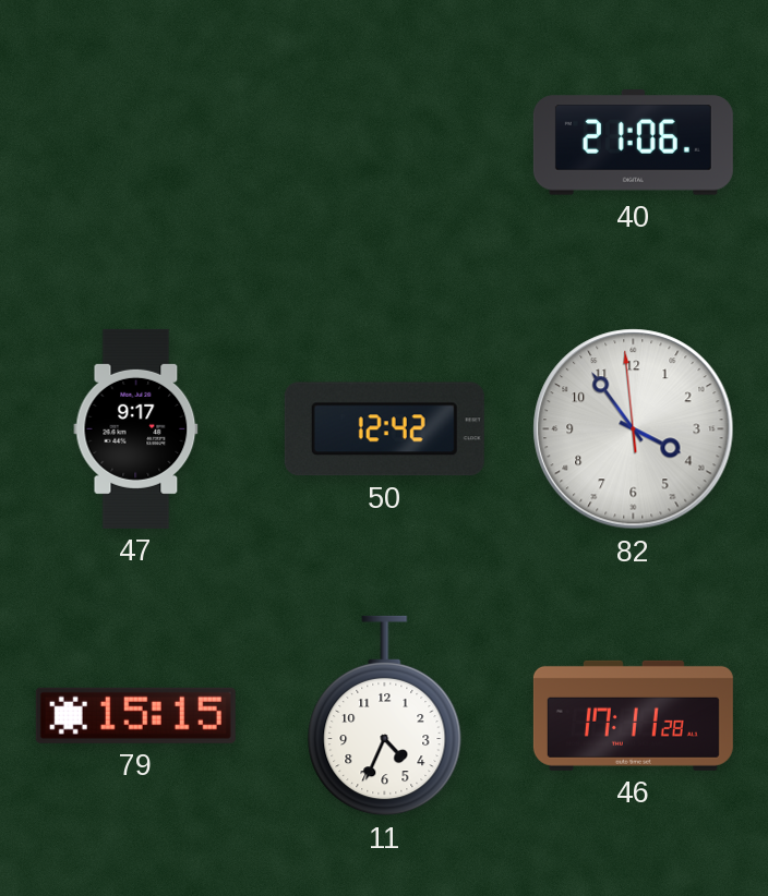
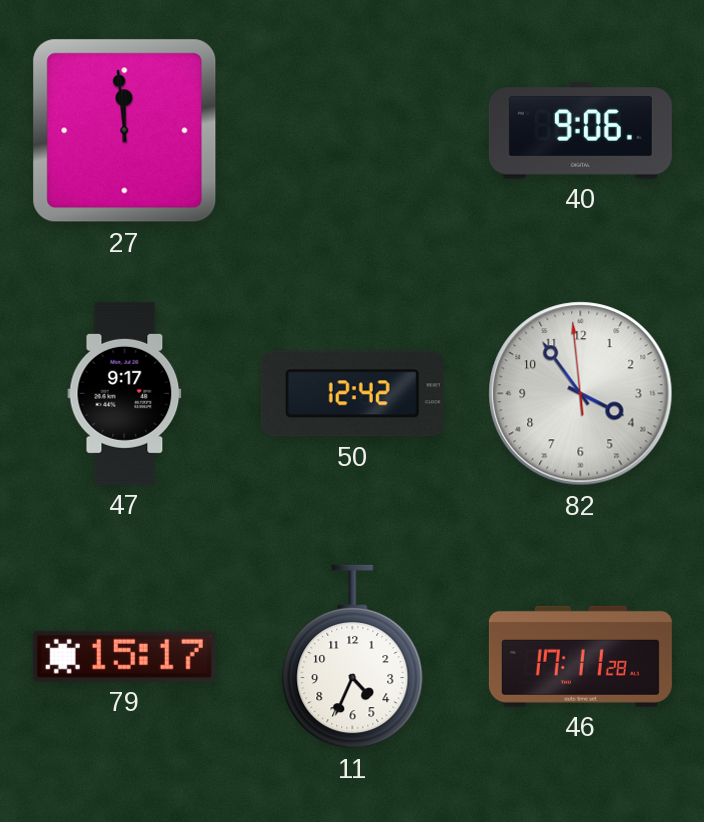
27: none -> 11:59
40: 21:06 -> 9:06
79: 15:15 -> 15:17
